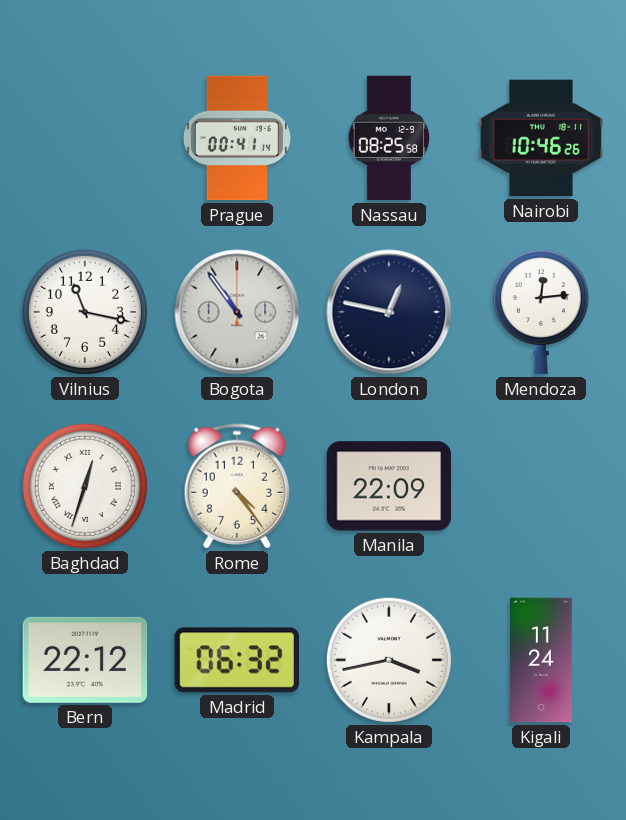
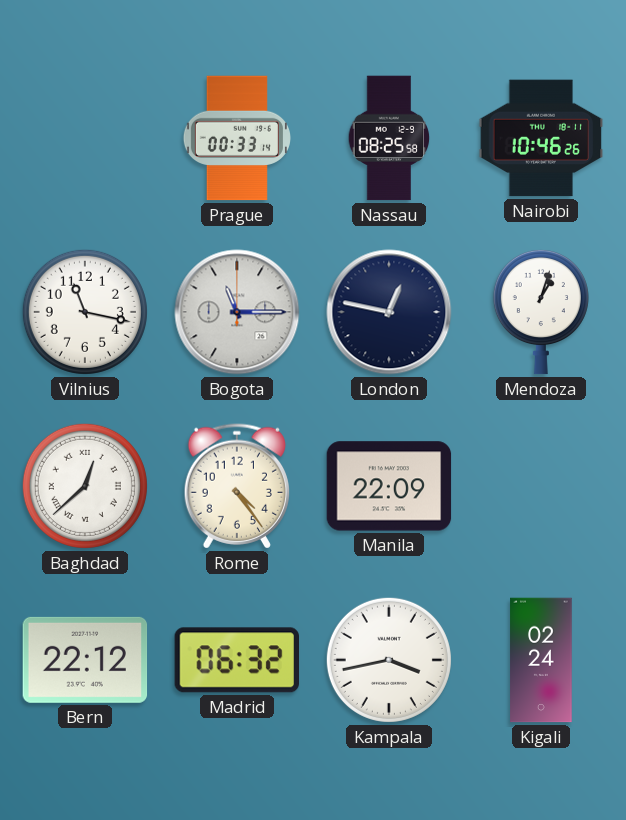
Prague: 00:41 -> 00:33
Bogota: 10:54 -> 11:15
Mendoza: 12:14 -> 1:03
Baghdad: 12:33 -> 12:38
Kigali: 11:24 -> 02:24
